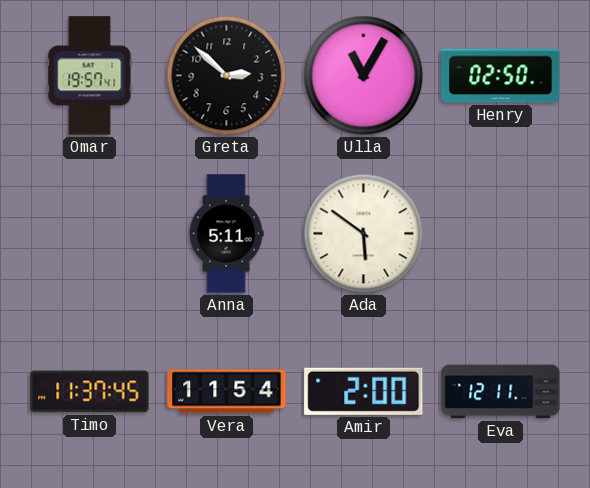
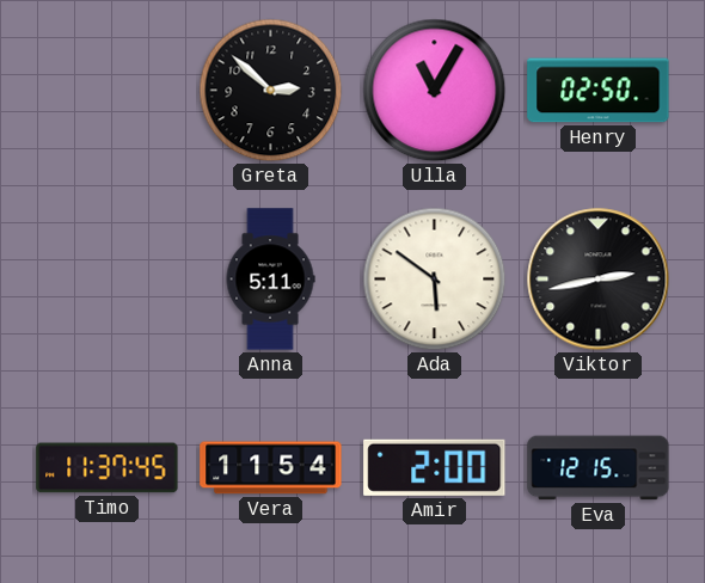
Omar: 19:57 -> none
Viktor: none -> 2:43
Eva: 12:11 -> 12:15
